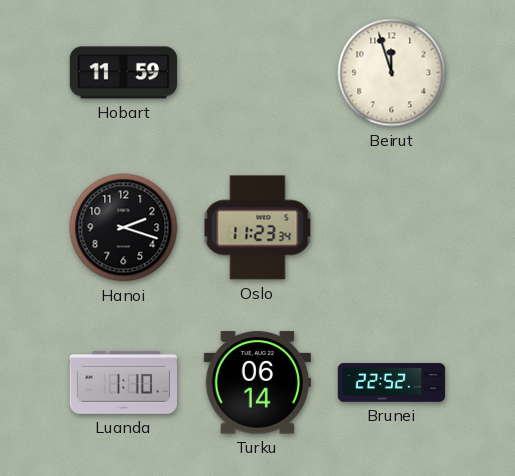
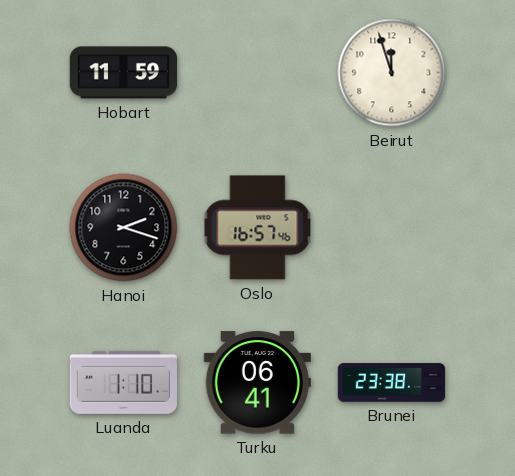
Oslo: 11:23 -> 16:57
Turku: 06:14 -> 06:41
Brunei: 22:52 -> 23:38
